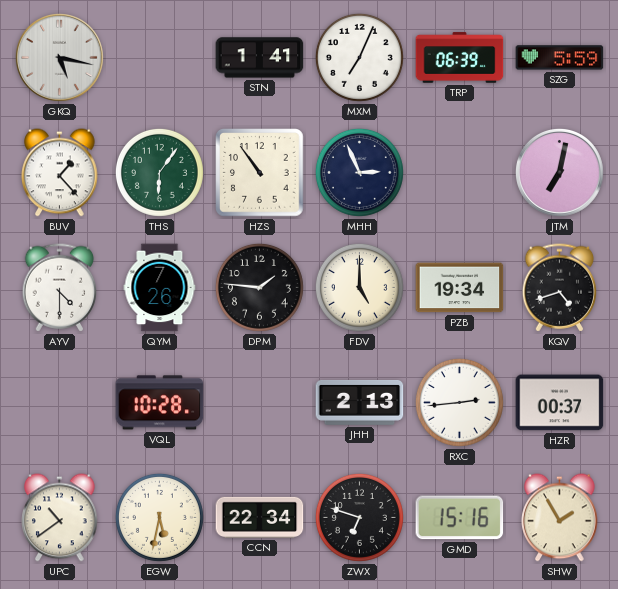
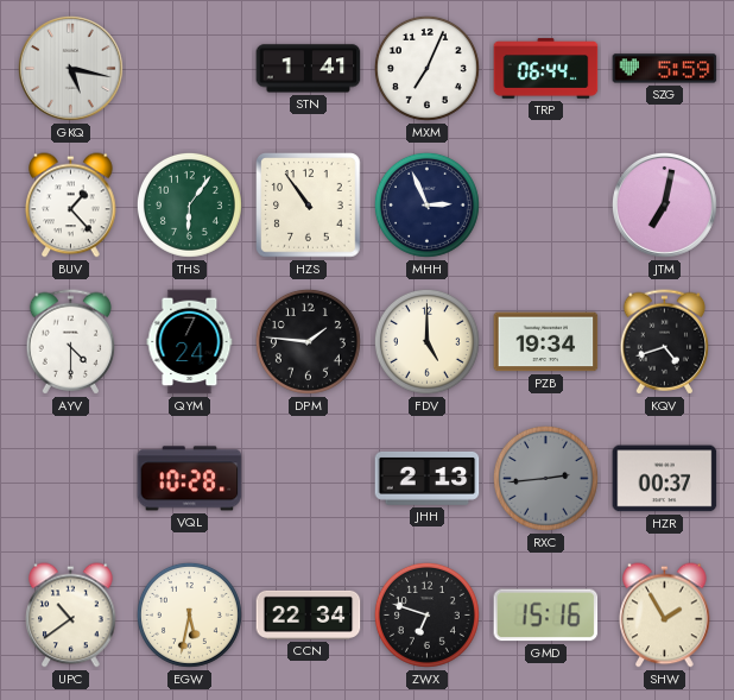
TRP: 06:39 -> 06:44
QYM: 7:26 -> 7:24
RXC dial: white -> grey
